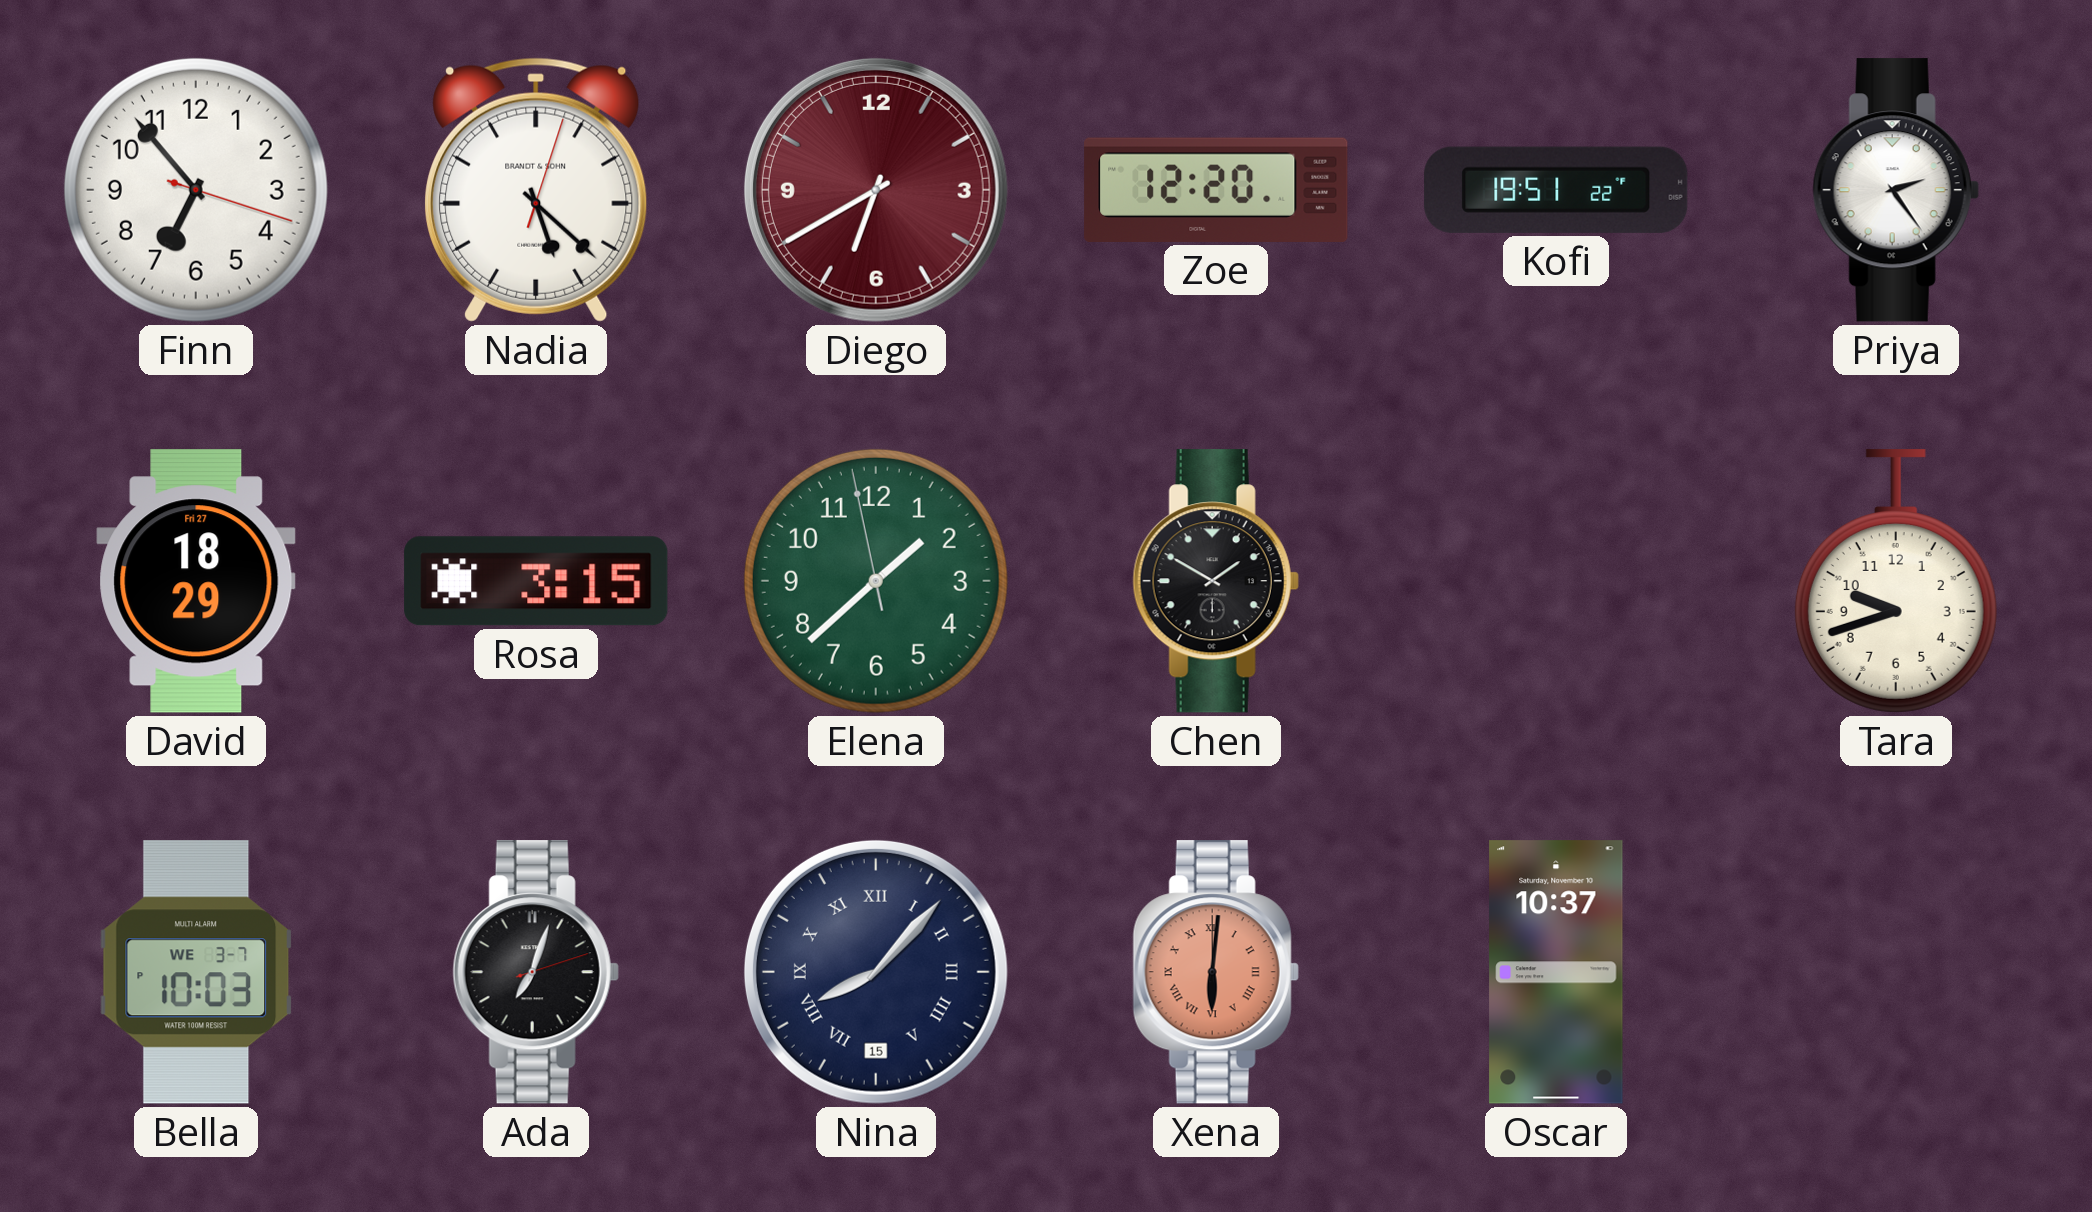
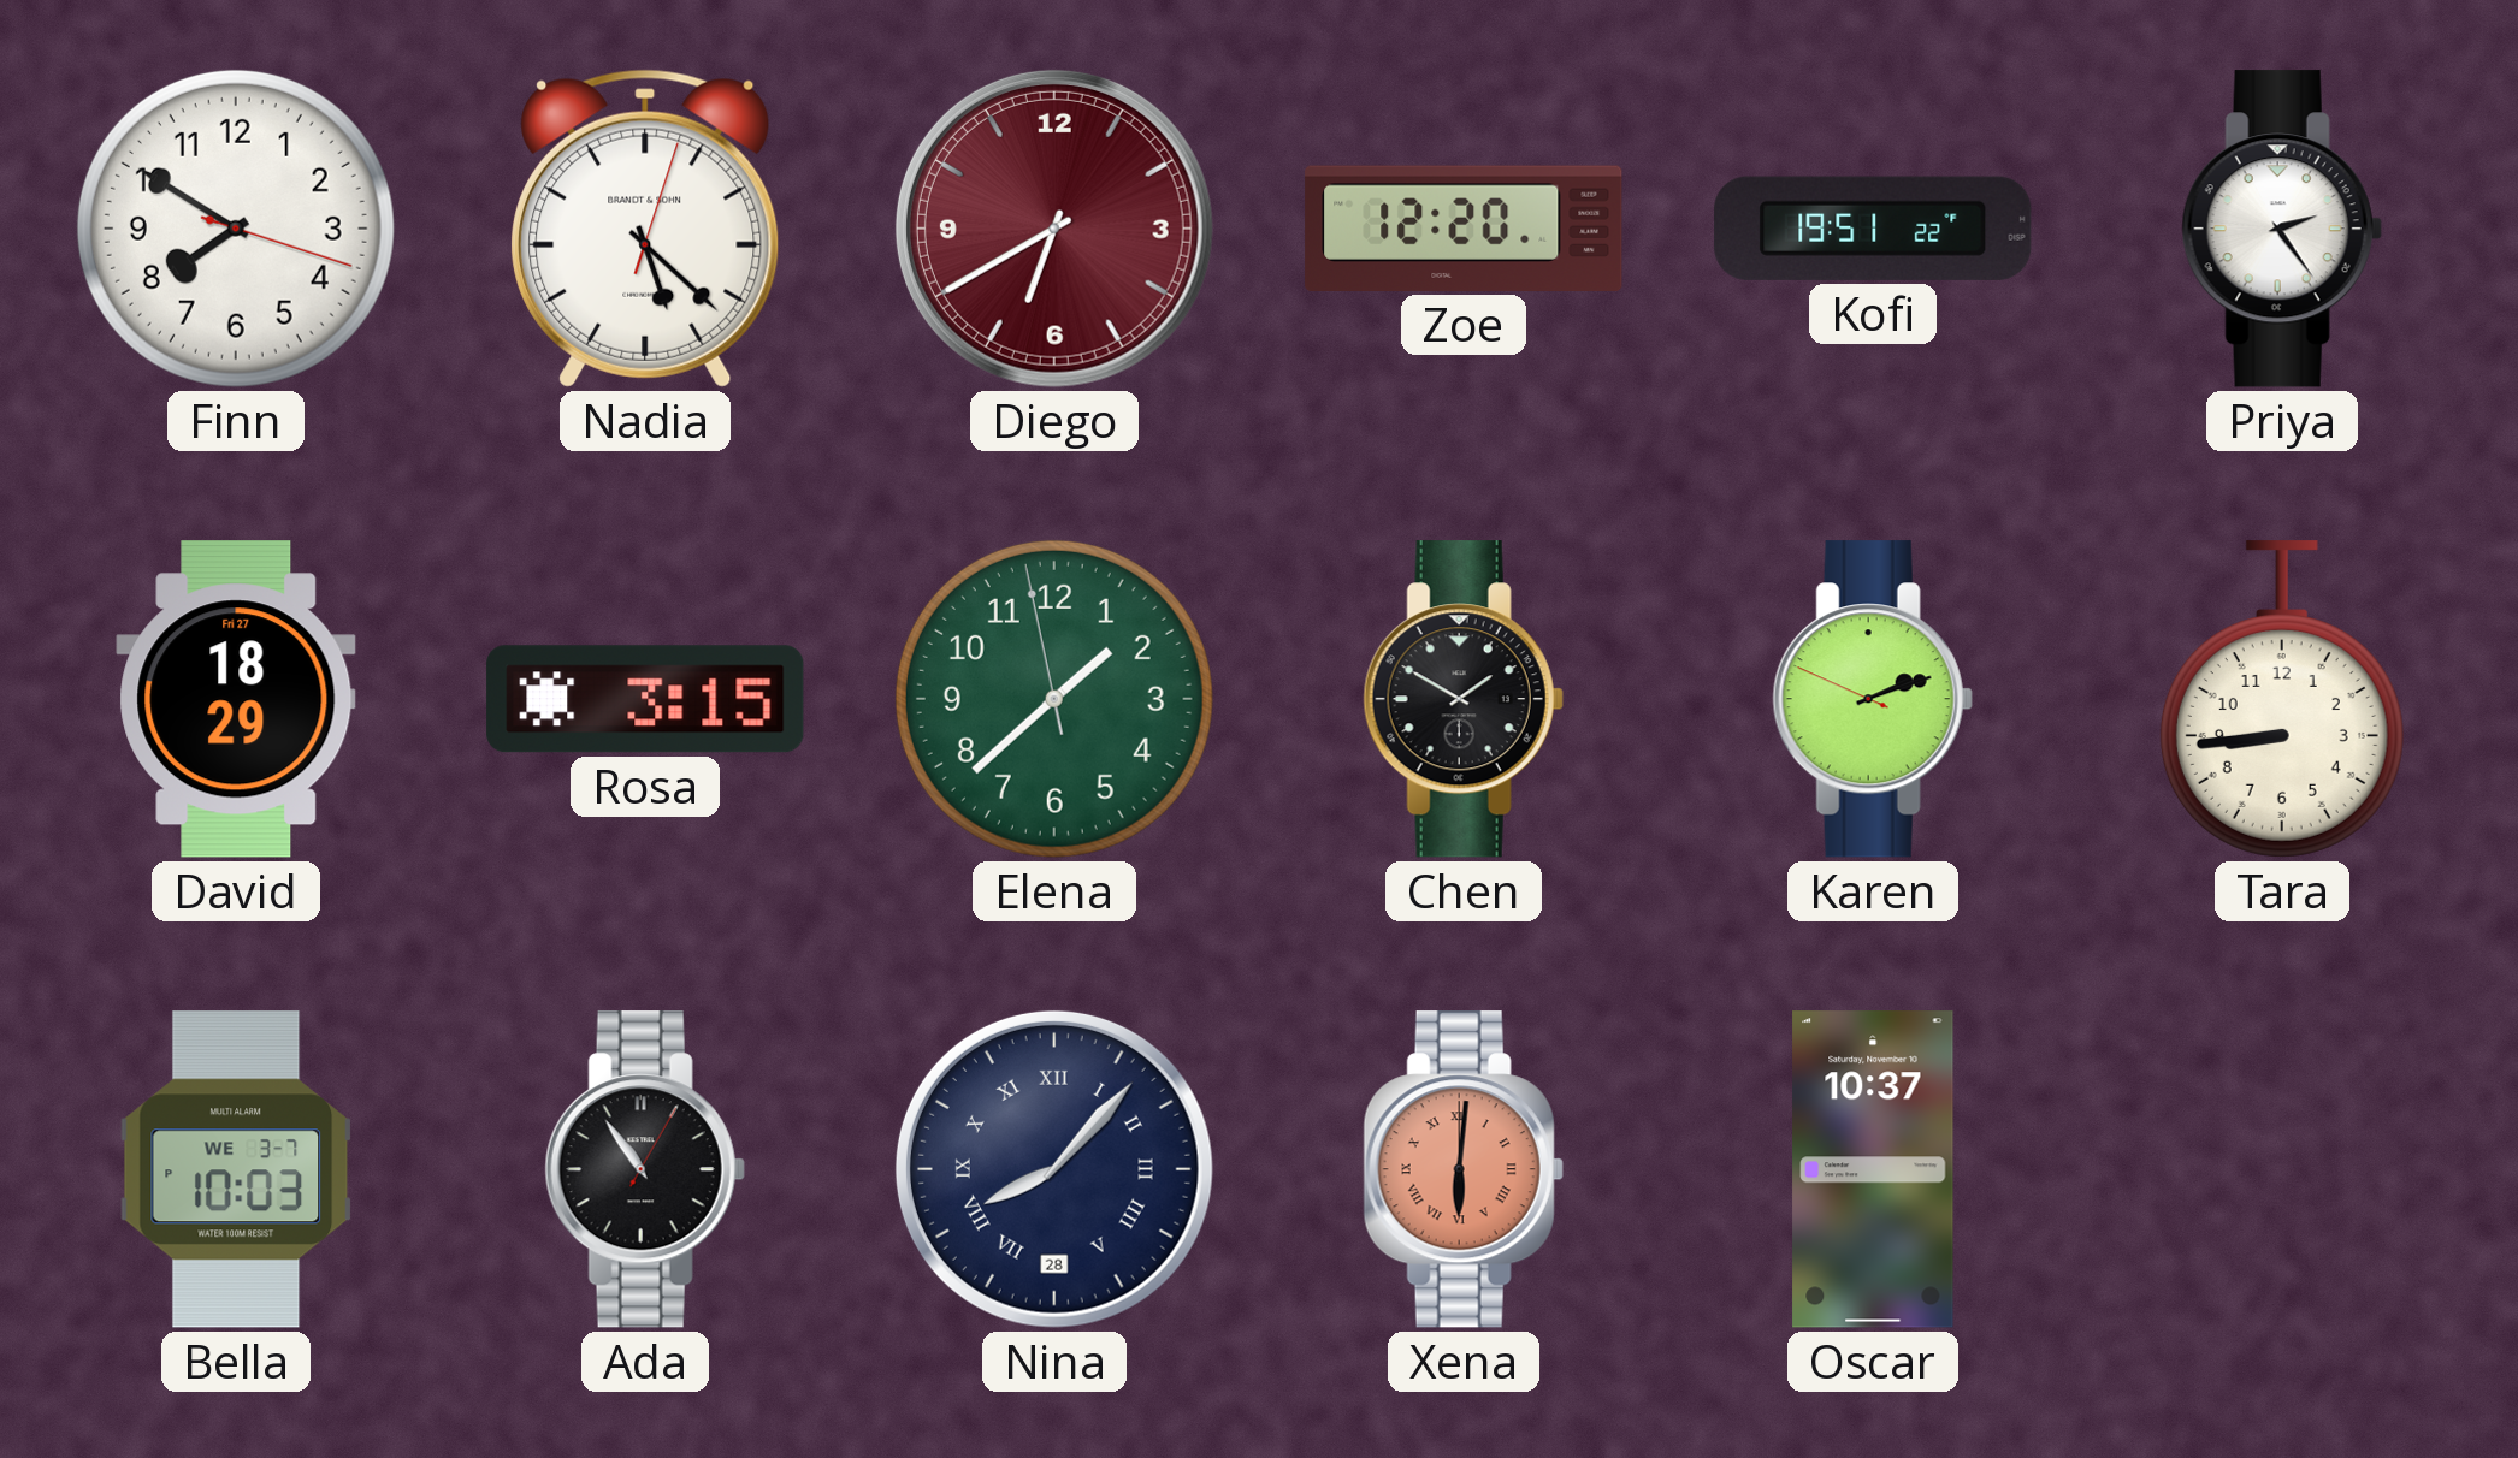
Finn: 6:53 -> 7:50
Karen: none -> 2:11
Tara: 9:42 -> 8:44
Ada: 7:03 -> 10:54
Nina date: 15 -> 28
